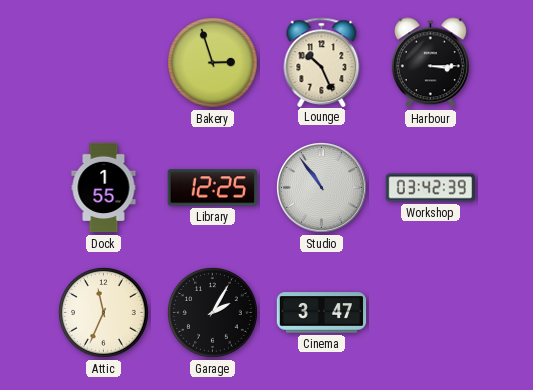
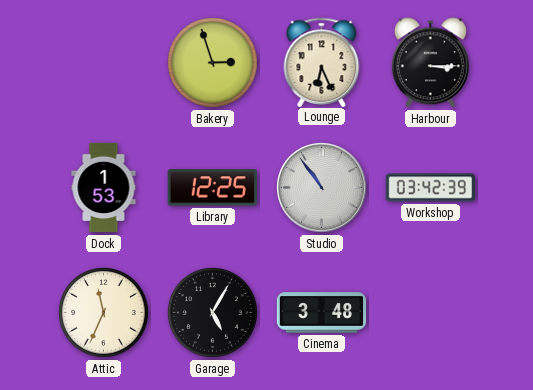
Lounge: 10:26 -> 6:26
Dock: 1:55 -> 1:53
Garage: 2:05 -> 5:05
Cinema: 3:47 -> 3:48
